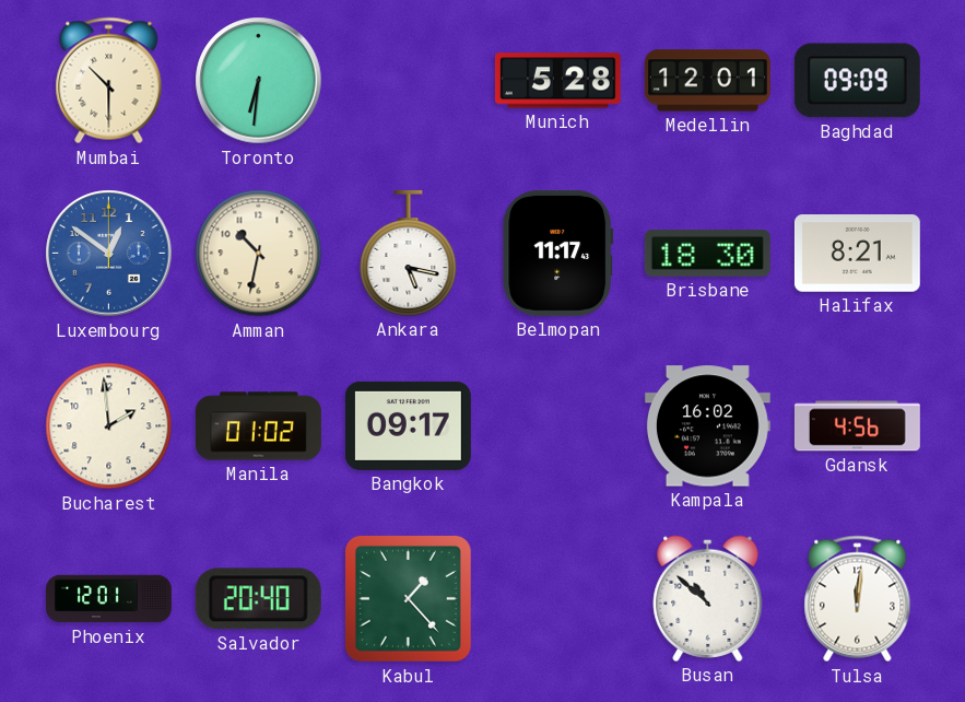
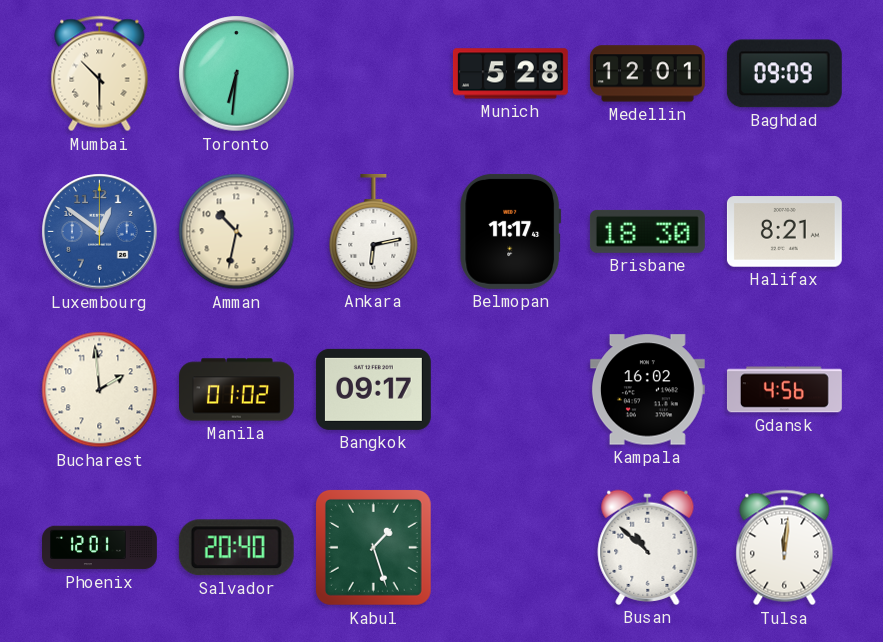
Ankara: 5:17 -> 6:13
Kabul: 1:23 -> 1:27
